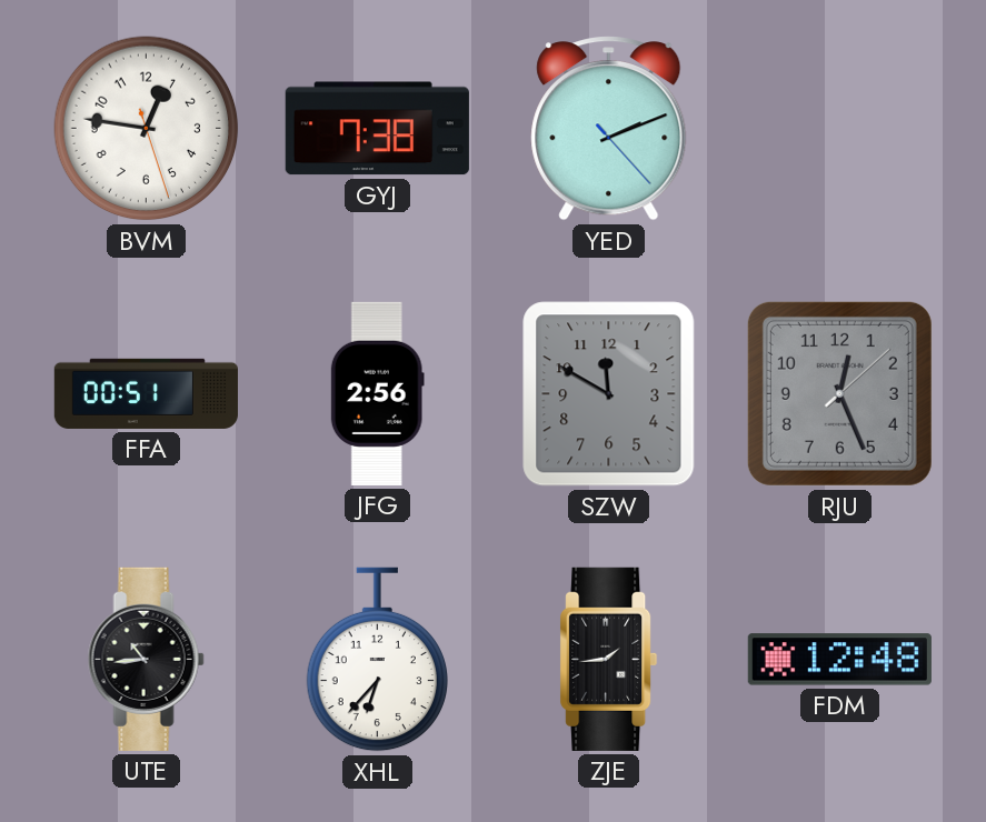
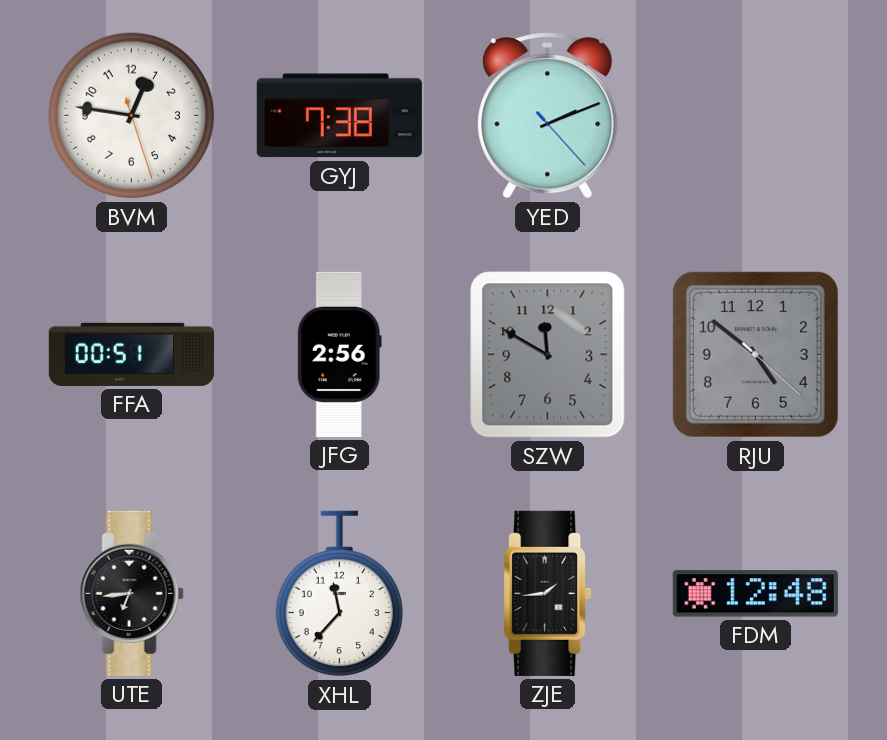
RJU: 12:26 -> 4:51
UTE: 10:44 -> 6:44
XHL: 6:37 -> 11:37
